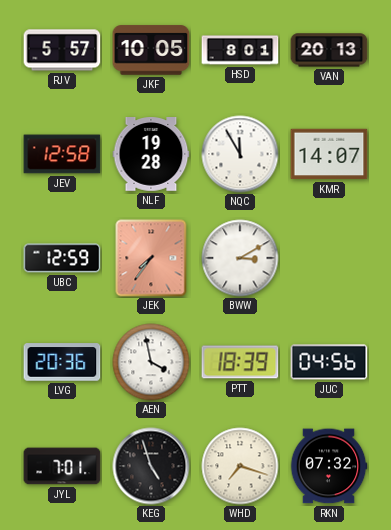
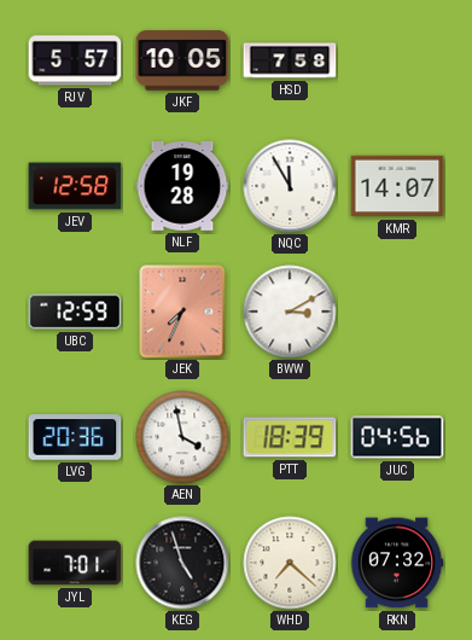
HSD: 8:01 -> 7:58
VAN: 20:13 -> none
JEK: 7:36 -> 7:34
WHD: 7:18 -> 7:22
